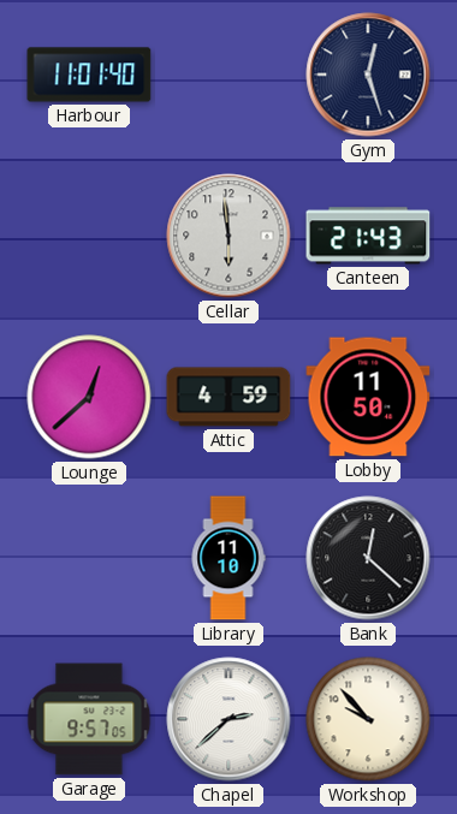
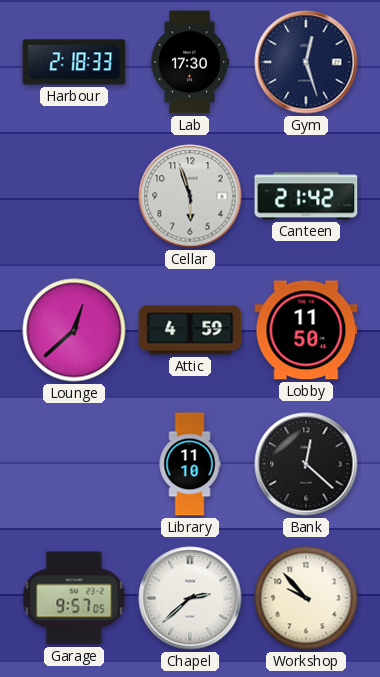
Harbour: 11:01 -> 2:18
Lab: none -> 17:30
Cellar: 5:59 -> 5:57
Canteen: 21:43 -> 21:42
